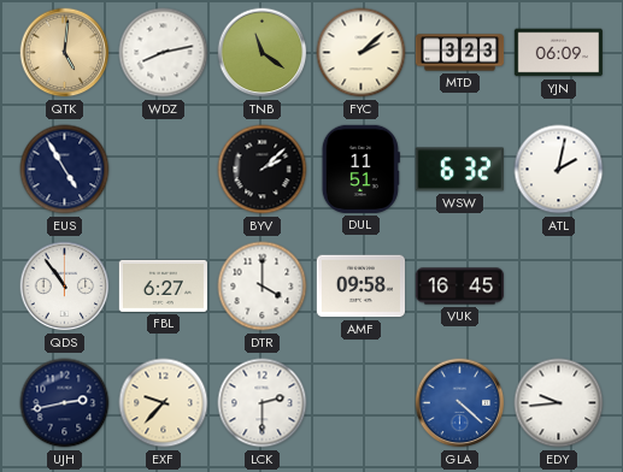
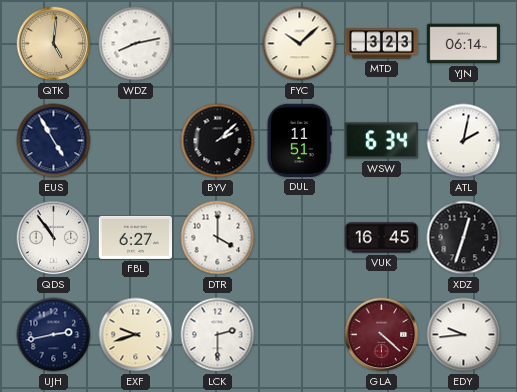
TNB: 11:21 -> none
FYC: 2:08 -> 10:08
YJN: 06:09 -> 06:14
WSW: 6:32 -> 6:34
AMF: 09:58 -> none
XDZ: none -> 12:33
EXF: 9:37 -> 9:42
GLA dial: blue -> burgundy
